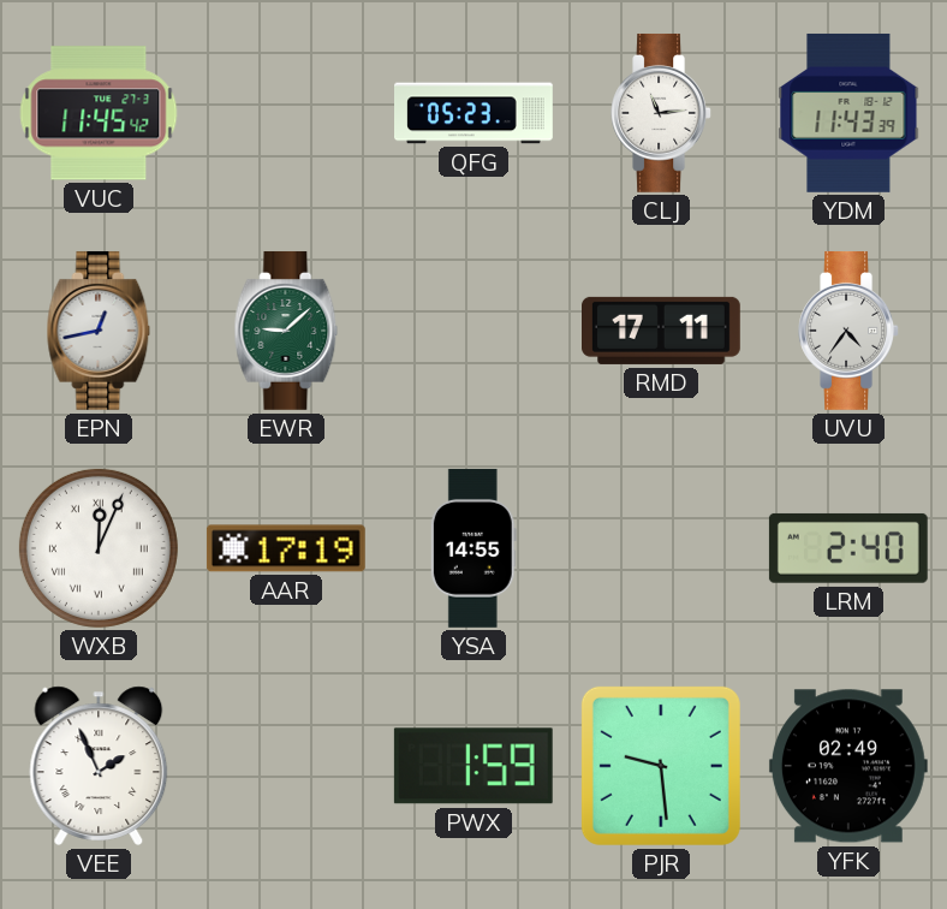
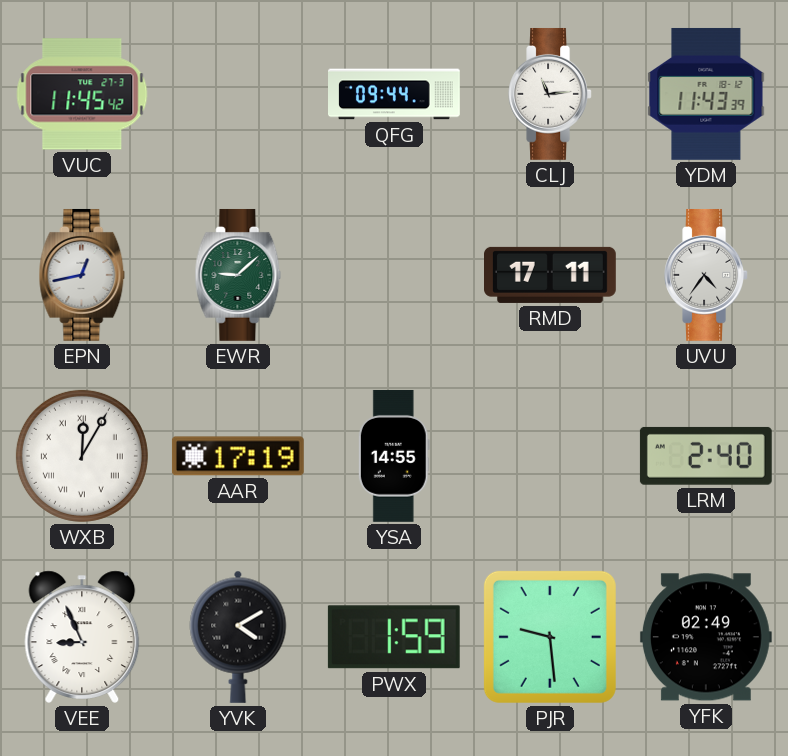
QFG: 05:23 -> 09:44
WXB: 12:04 -> 12:05
VEE: 1:56 -> 8:56
YVK: none -> 4:10
